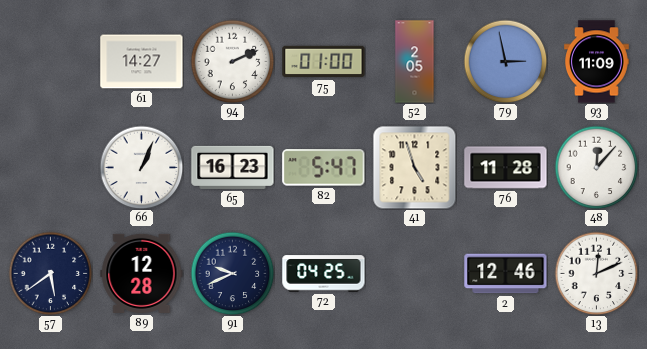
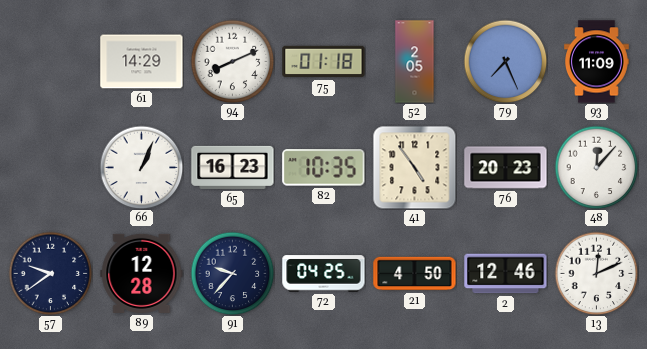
61: 14:27 -> 14:29
94: 2:11 -> 8:11
75: 01:00 -> 01:18
79: 2:58 -> 7:26
82: 5:47 -> 10:35
41: 4:57 -> 4:54
76: 11:28 -> 20:23
57: 5:39 -> 9:39
91: 9:41 -> 9:37
21: none -> 4:50
